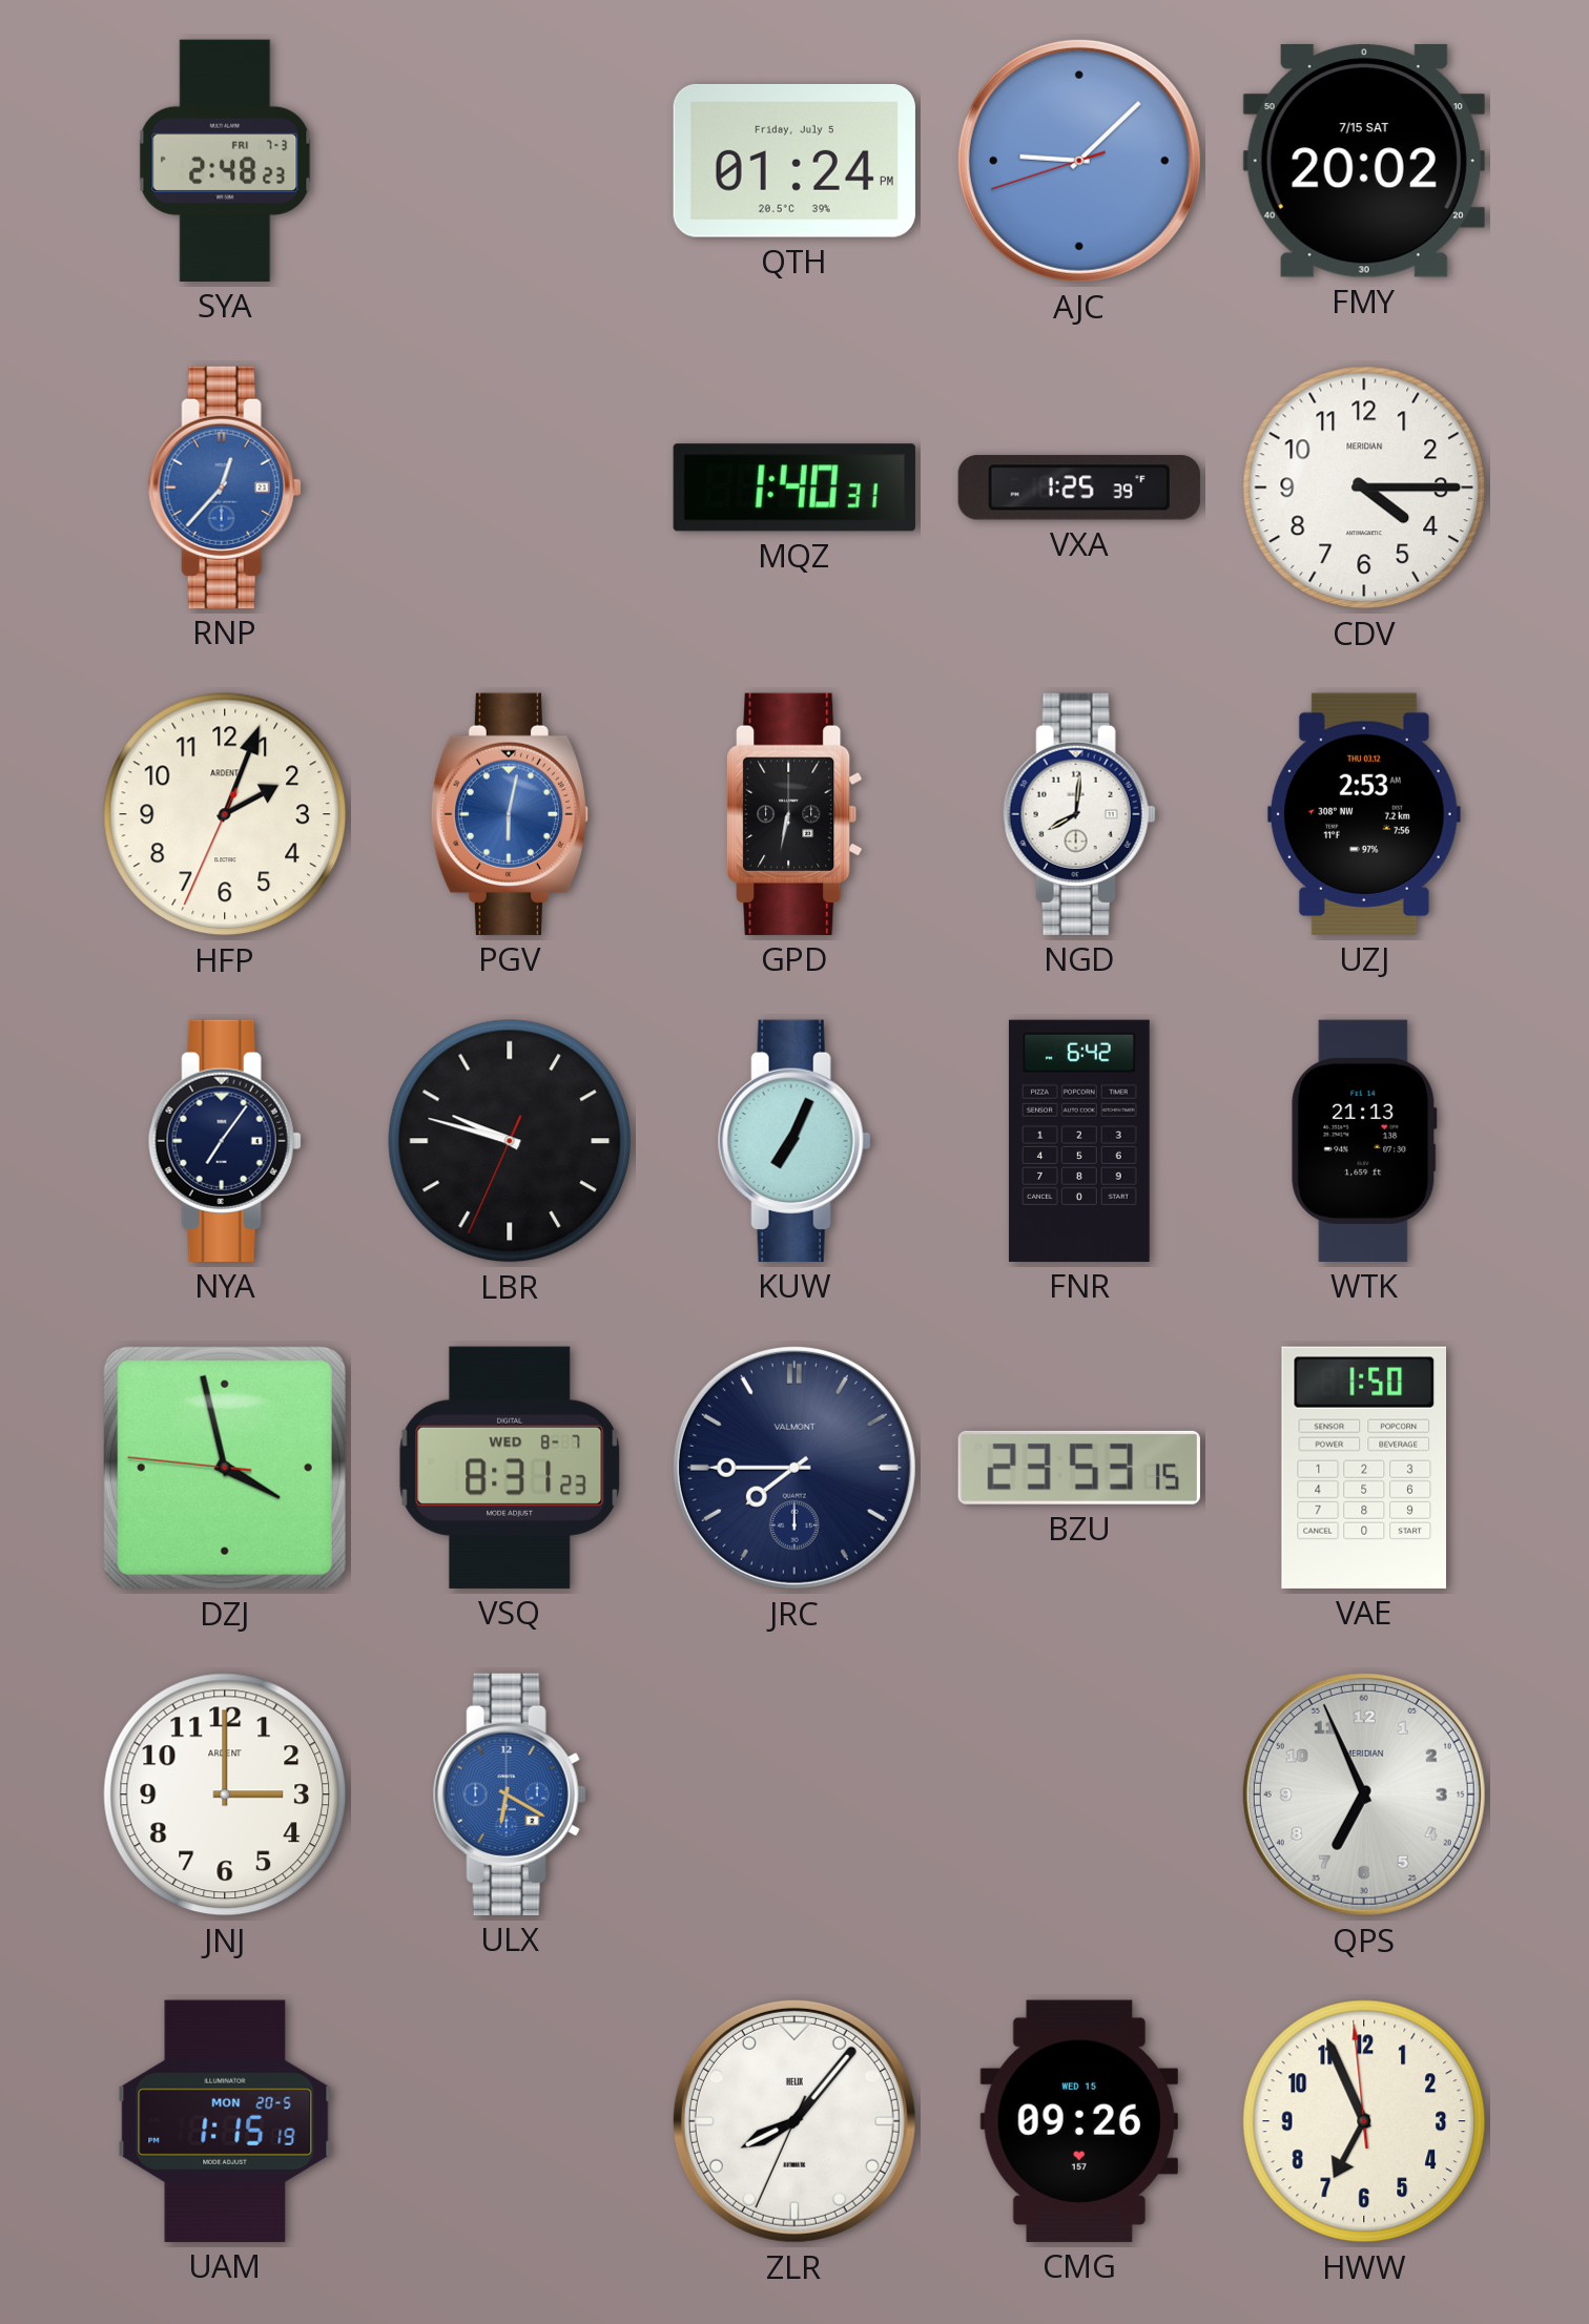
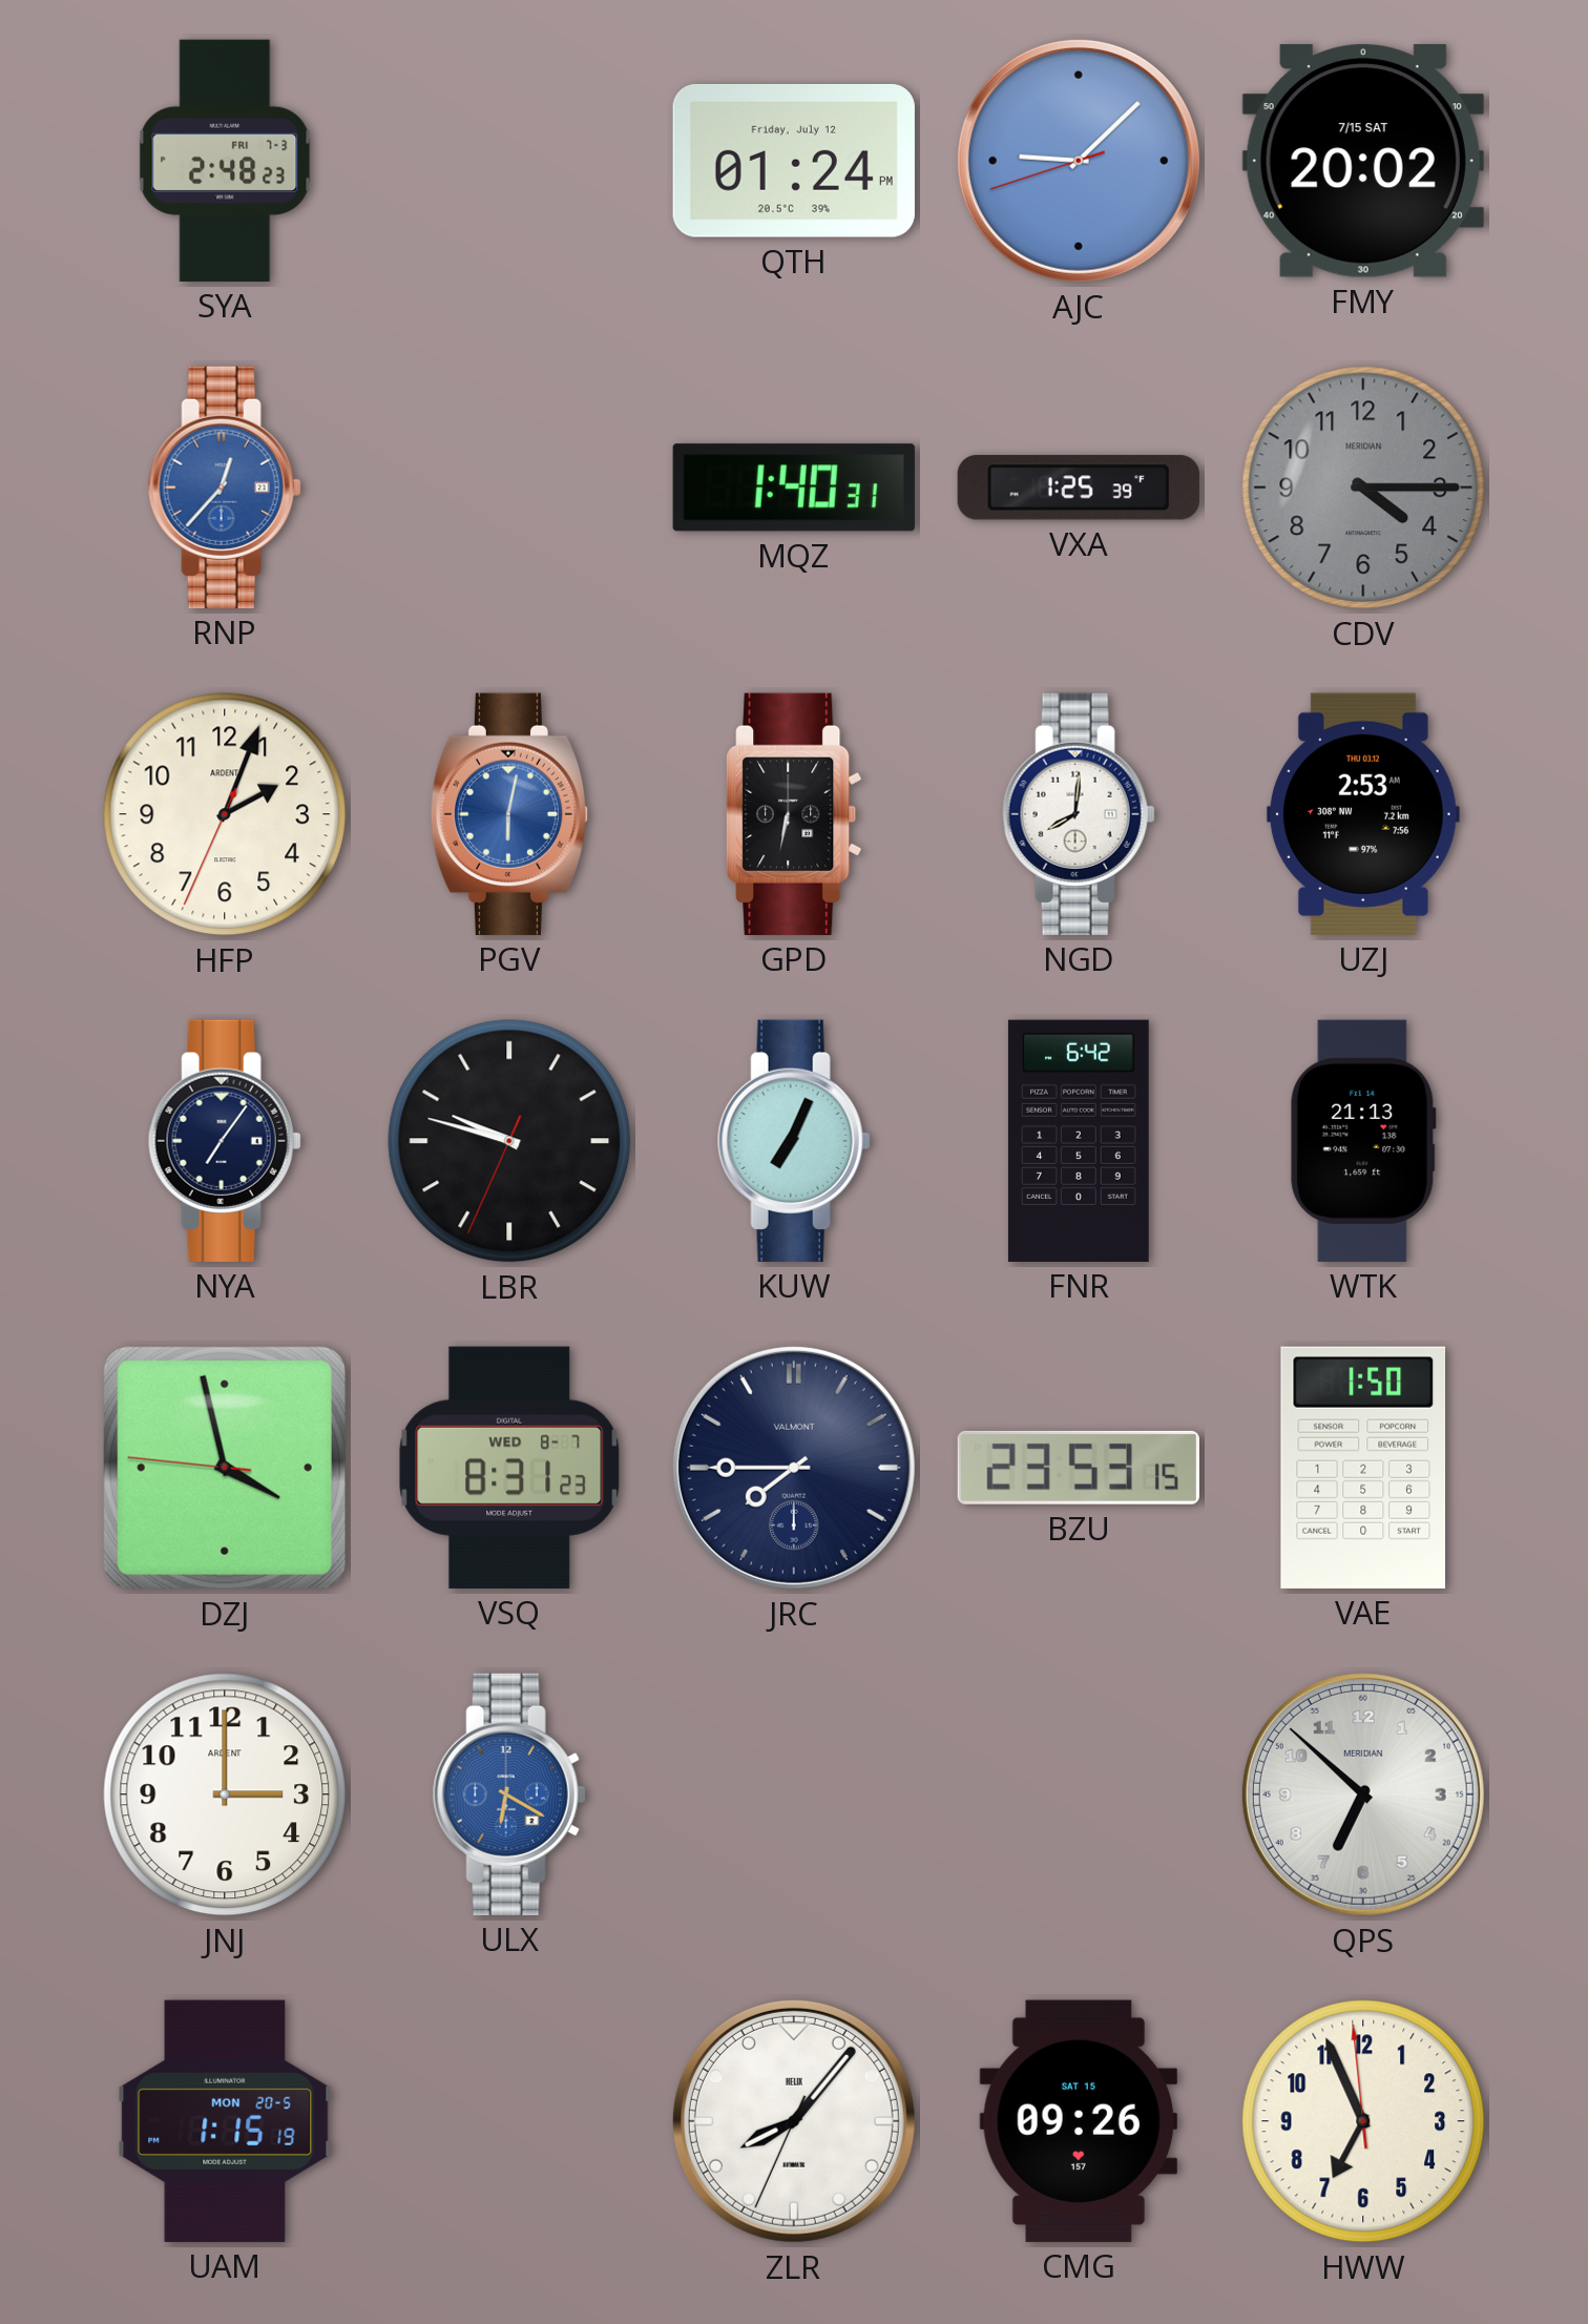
QTH date: Friday, July 5 -> Friday, July 12
CDV dial: white -> grey
QPS: 6:56 -> 6:52
CMG date: WED 15 -> SAT 15
